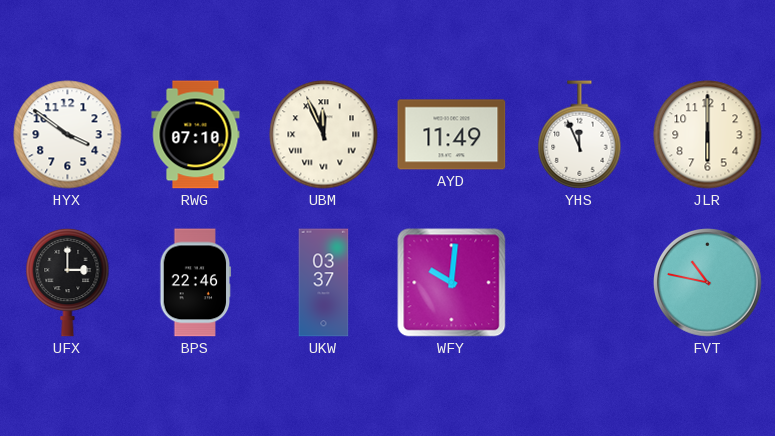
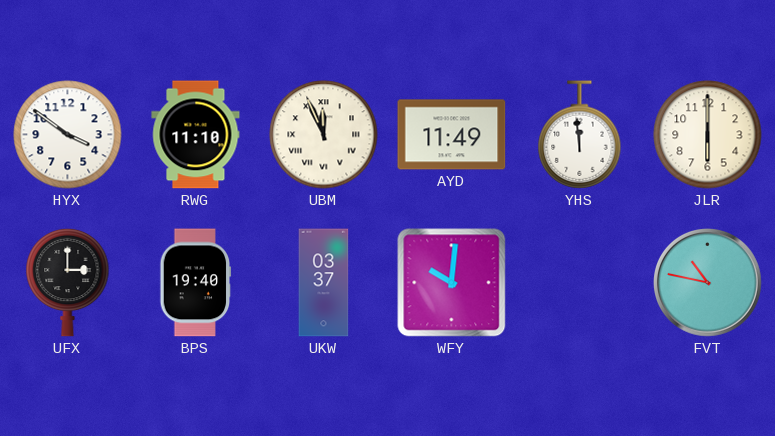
RWG: 07:10 -> 11:10
YHS: 11:56 -> 11:59
BPS: 22:46 -> 19:40
